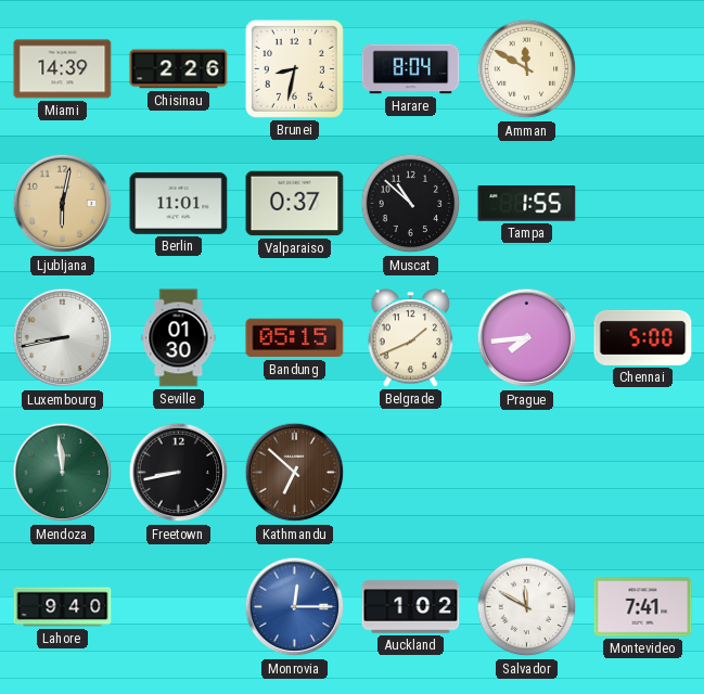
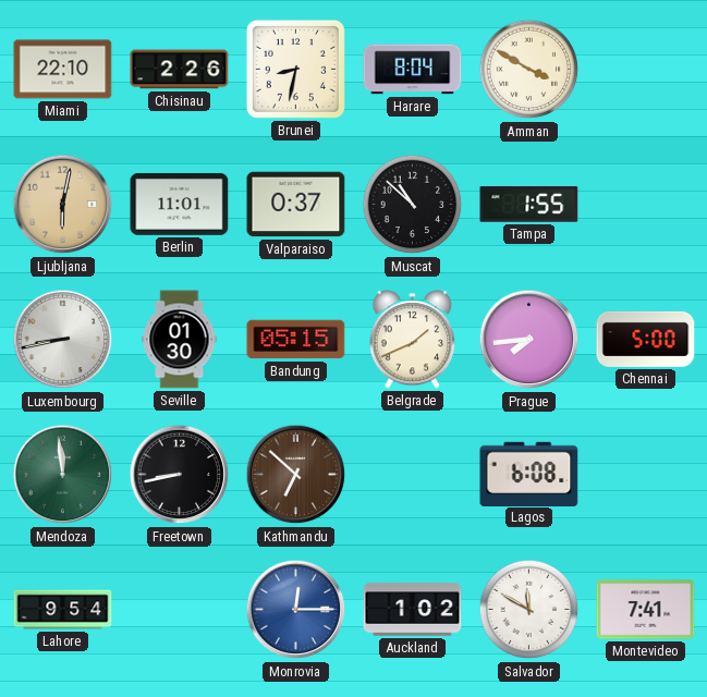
Miami: 14:39 -> 22:10
Amman: 11:50 -> 3:50
Lagos: none -> 6:08
Lahore: 9:40 -> 9:54
